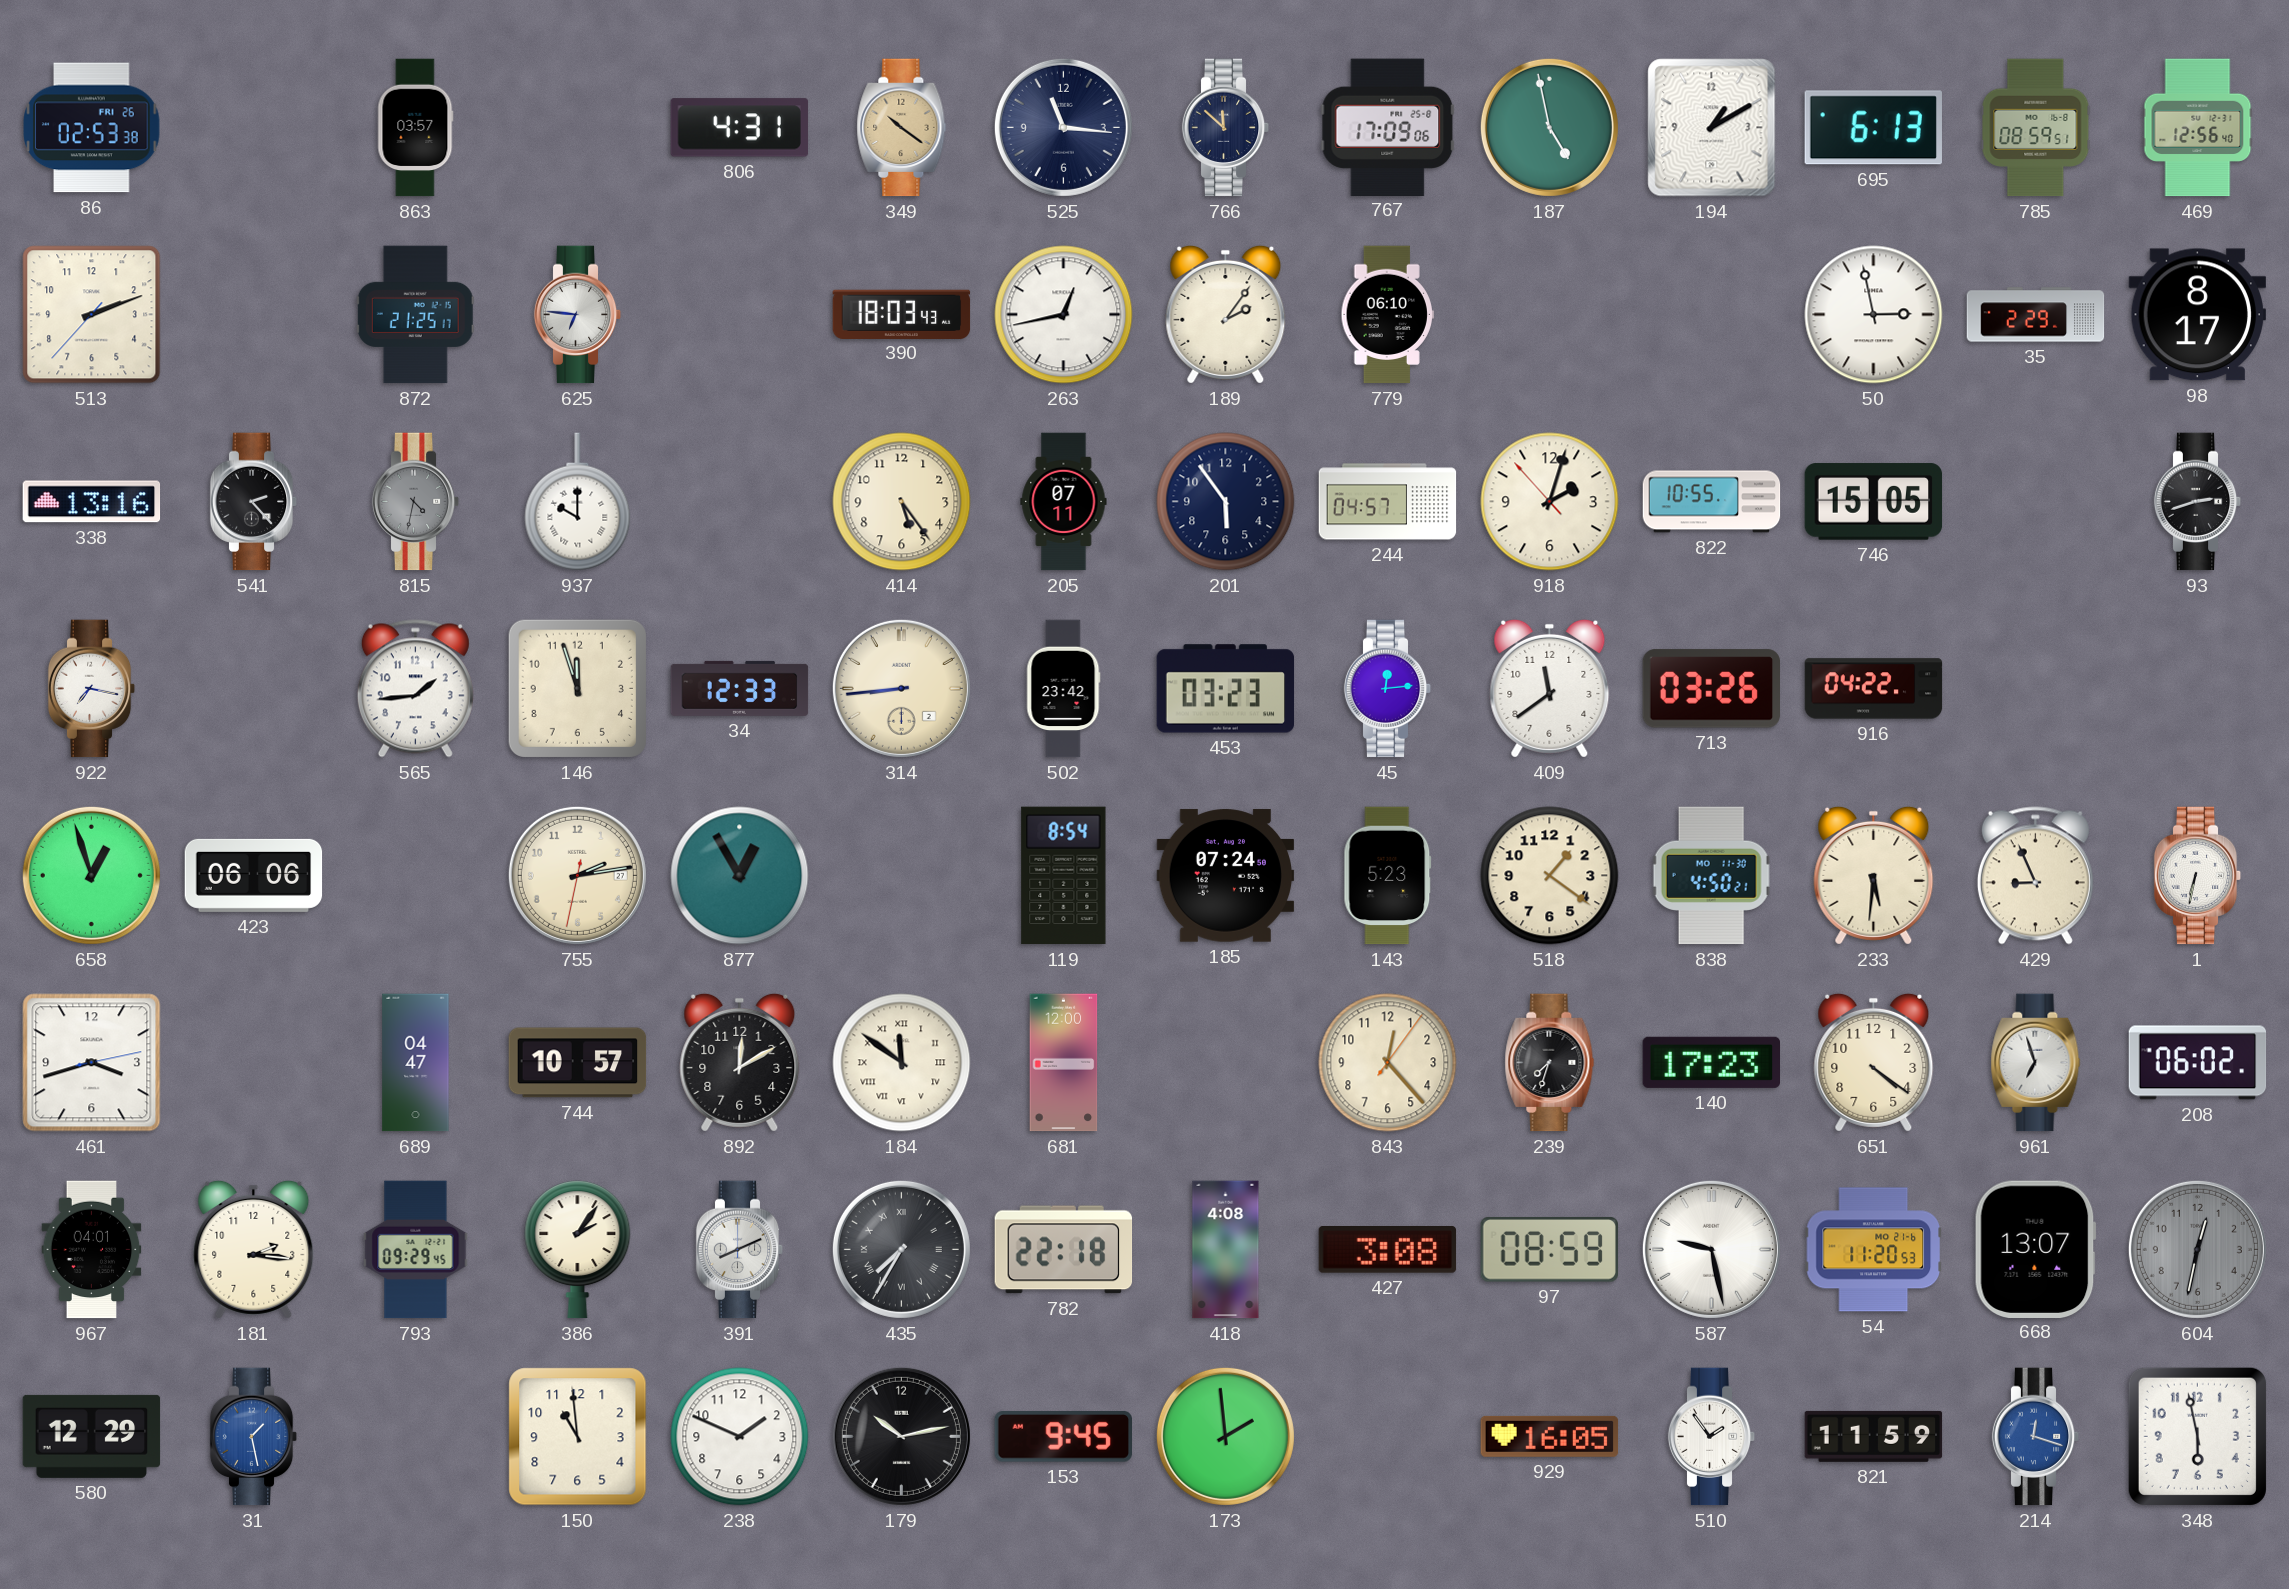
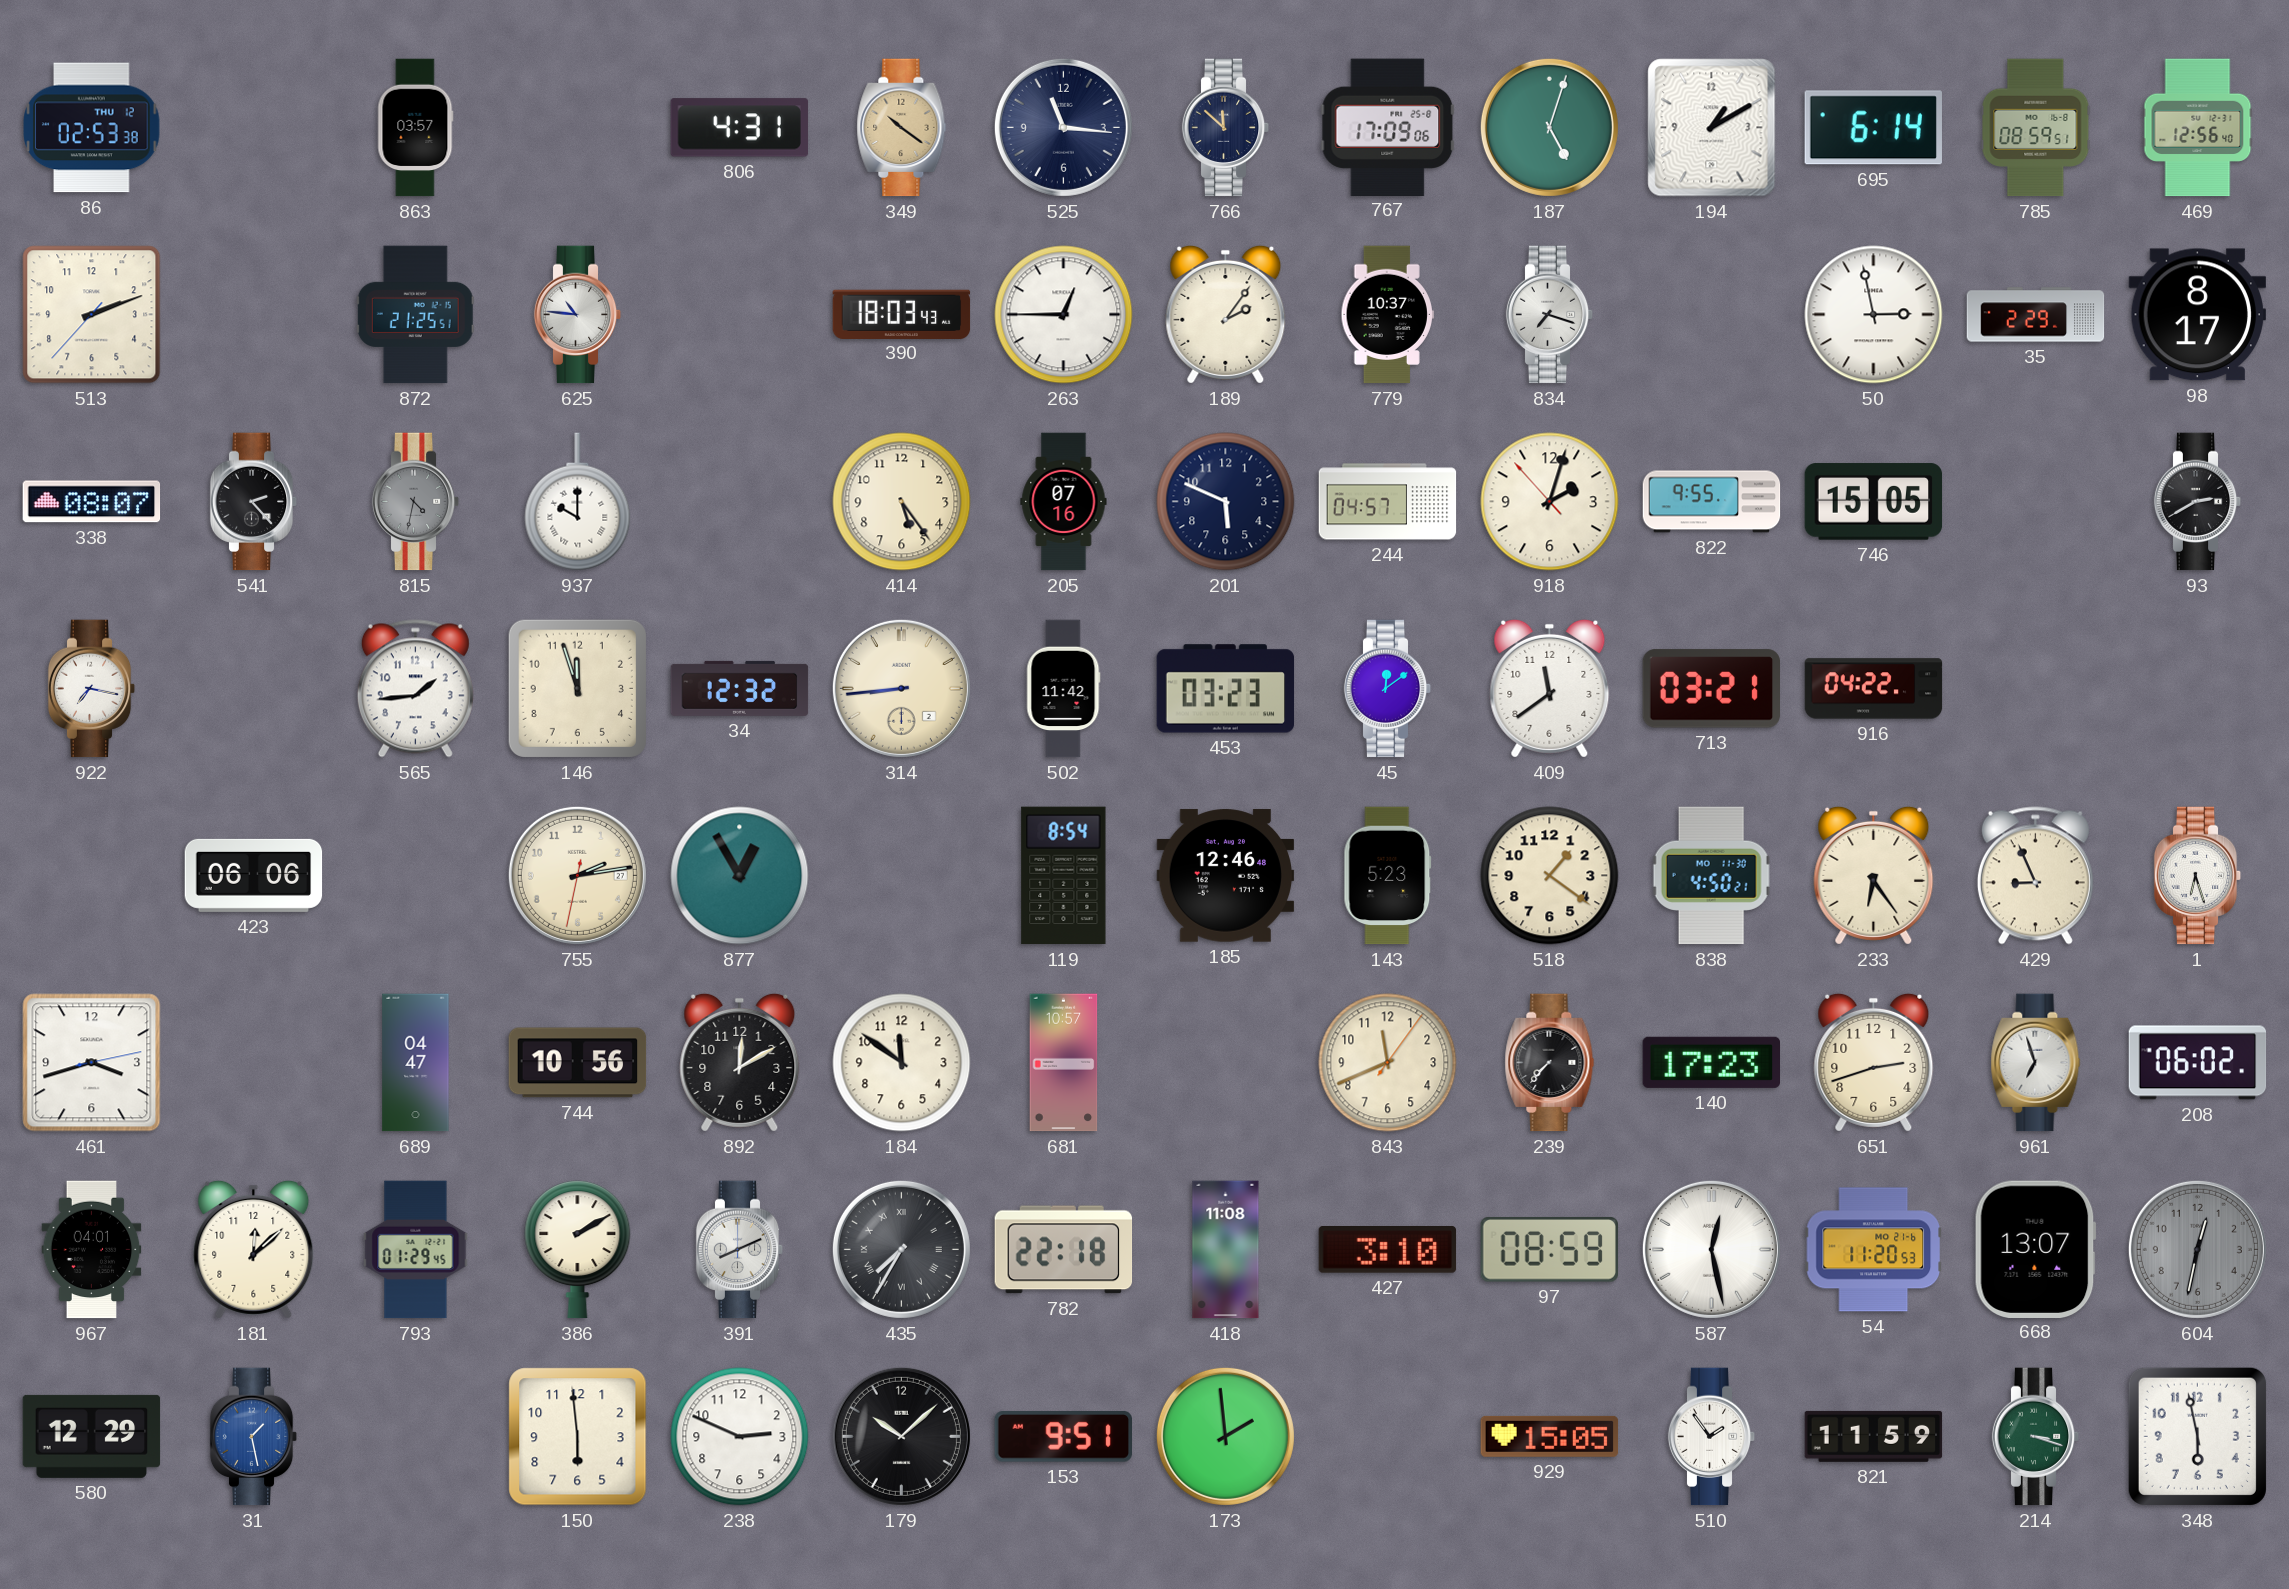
86 date: FRI 26 -> THU 12
187: 4:58 -> 5:03
695: 6:13 -> 6:14
872: 21:25:17 -> 21:25:51
625: 6:46 -> 10:46
263: 12:43 -> 12:45
779: 06:10 -> 10:37
834: none -> 7:18
338: 13:16 -> 08:07
205: 07:11 -> 07:16
201: 5:54 -> 5:49
822: 10:55 -> 9:55
93: 2:42 -> 2:40
34: 12:33 -> 12:32
502: 23:42 -> 11:42
45: 12:14 -> 12:09
713: 03:26 -> 03:21
658: 12:57 -> none
185: 07:24 -> 12:46
233: 5:31 -> 6:24
1: 6:32 -> 6:27
744: 10:57 -> 10:56
184 numerals: Roman -> Arabic
681: 12:00 -> 10:57
843: 12:23 -> 11:41
239: 7:33 -> 7:37
651: 4:21 -> 2:42
181: 2:16 -> 12:08
793: 09:29 -> 01:29
386: 2:06 -> 2:10
418: 4:08 -> 11:08
427: 3:08 -> 3:10
587: 9:28 -> 12:28
150: 10:59 -> 5:59
238: 1:49 -> 2:49
179: 10:13 -> 10:08
153: 9:45 -> 9:51
929: 16:05 -> 15:05
214: 12:18 -> 3:18
214 dial: blue -> green
